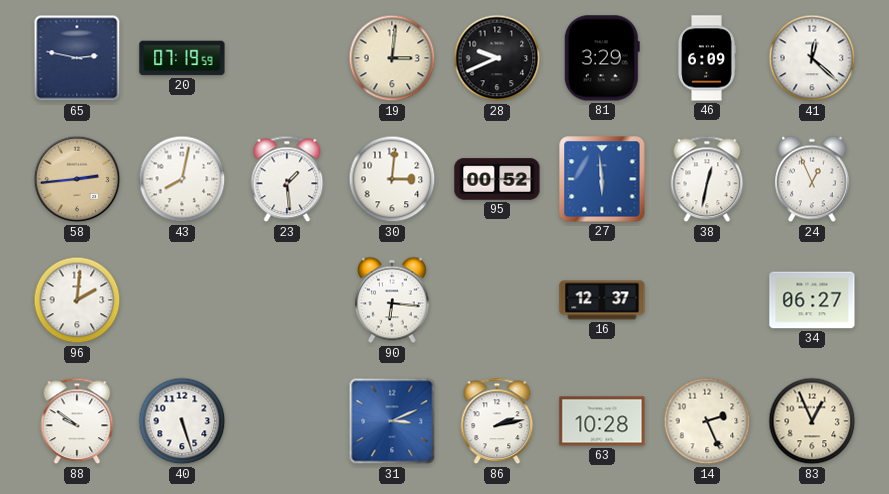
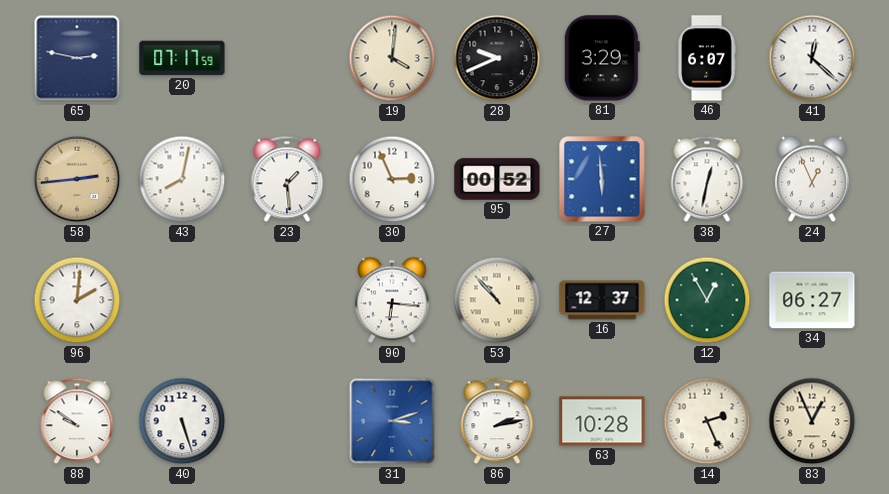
20: 07:19 -> 07:17
19: 3:01 -> 4:01
46: 6:09 -> 6:07
30: 3:01 -> 2:56
53: none -> 10:53
12: none -> 12:55
31: 3:11 -> 3:12
